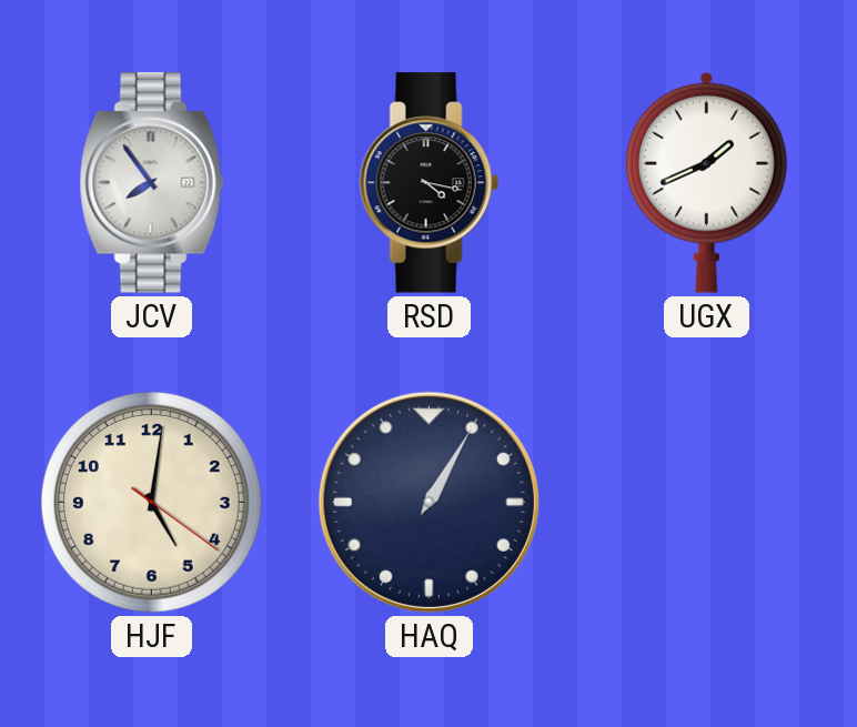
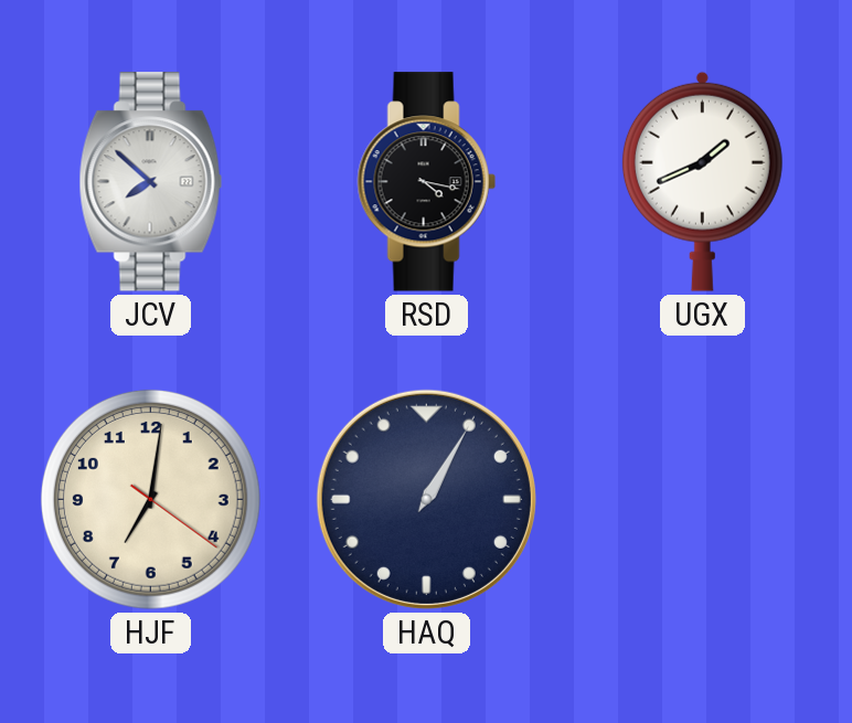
JCV: 7:54 -> 7:52
HJF: 5:01 -> 7:01
